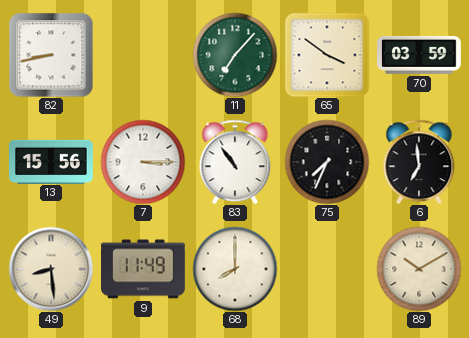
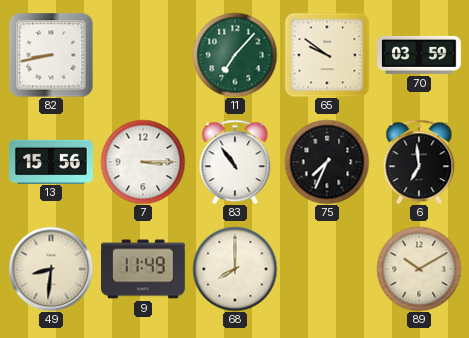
65: 3:51 -> 9:51
49: 8:29 -> 8:31
